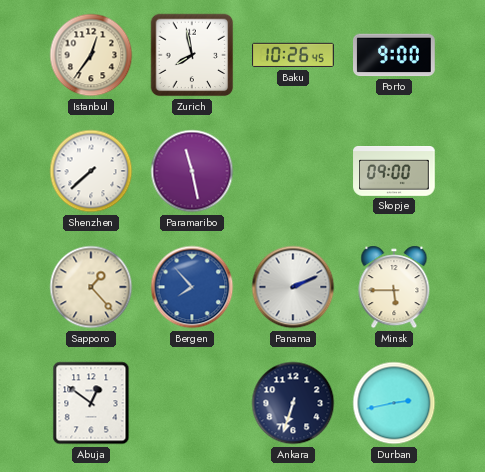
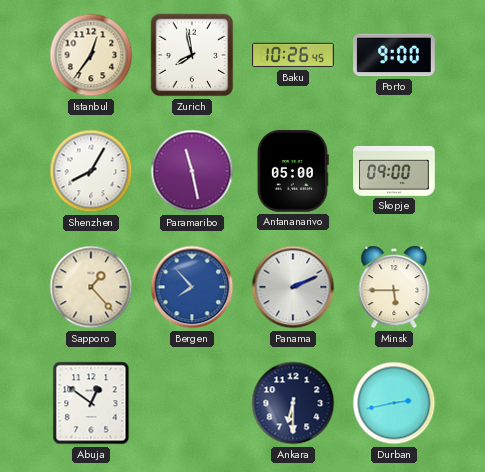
Shenzhen: 7:38 -> 8:05
Antananarivo: none -> 05:00
Ankara: 6:33 -> 6:30
